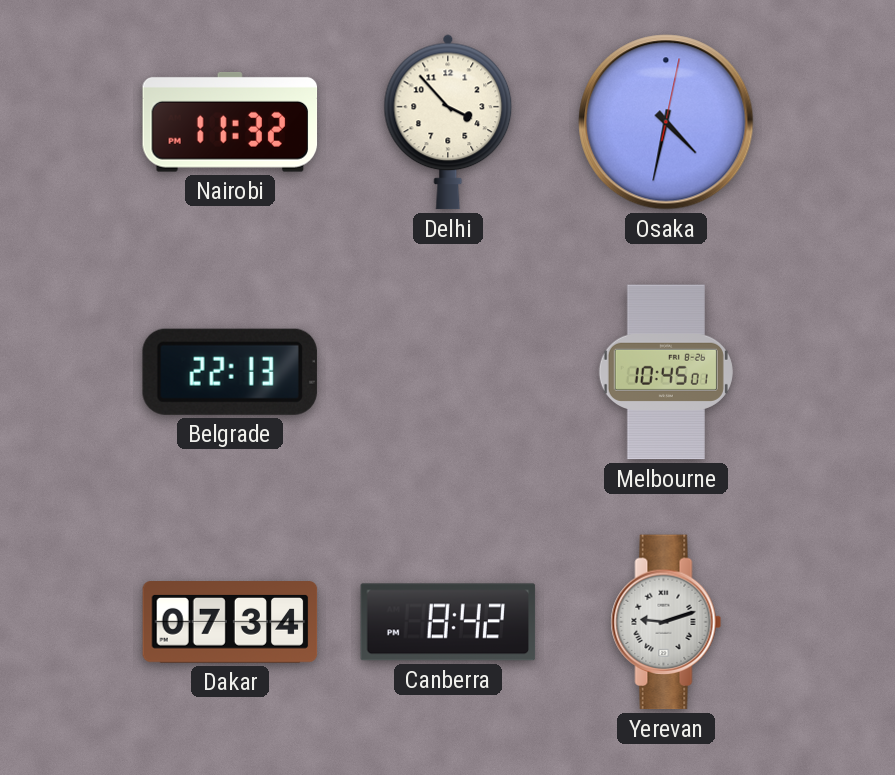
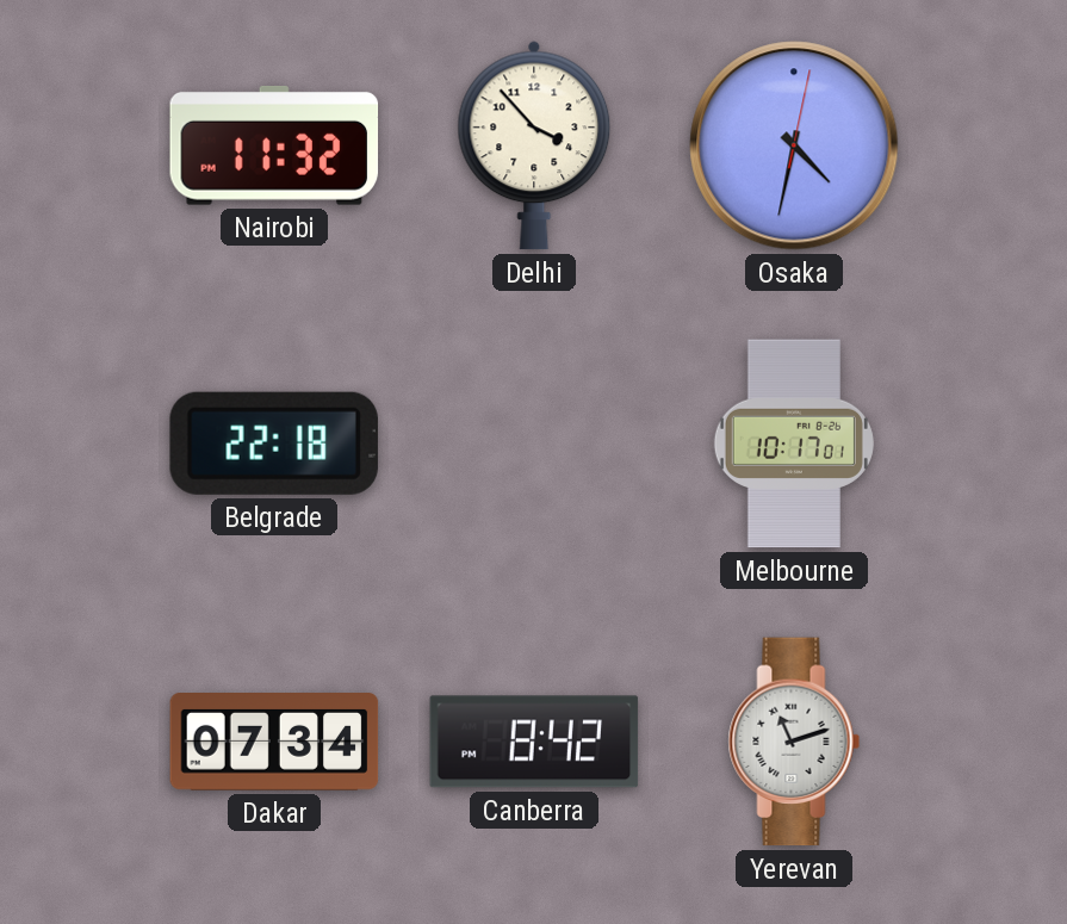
Belgrade: 22:13 -> 22:18
Melbourne: 10:45 -> 10:17
Yerevan: 9:12 -> 11:12
